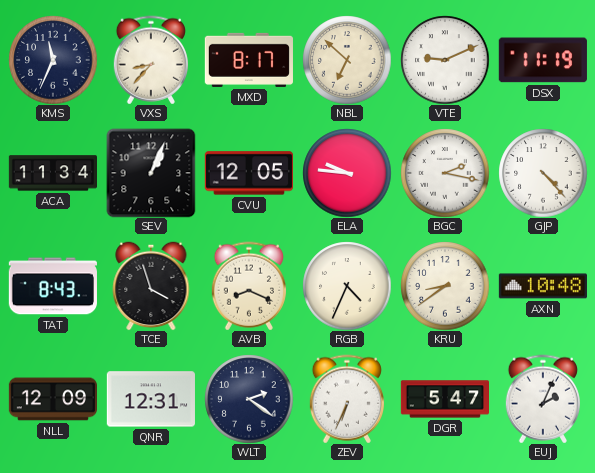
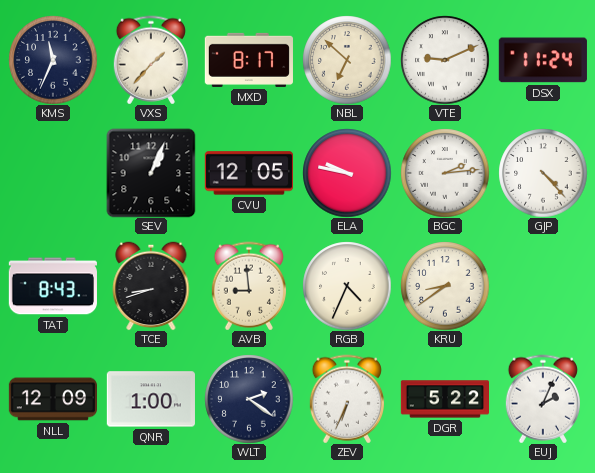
VXS: 8:37 -> 1:37
DSX: 11:19 -> 11:24
ACA: 11:34 -> none
ELA: 9:46 -> 9:47
BGC: 2:17 -> 2:14
TCE: 3:57 -> 8:42
AVB: 8:19 -> 8:59
AXN: 10:48 -> none
QNR: 12:31 -> 1:00
DGR: 5:47 -> 5:22
